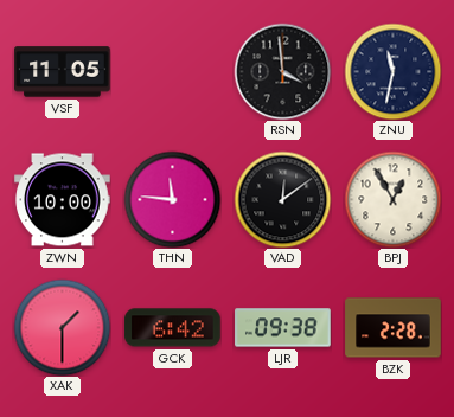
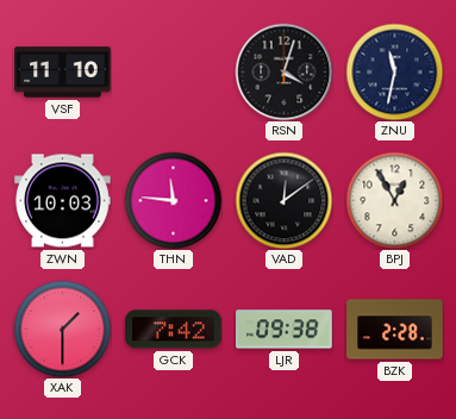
VSF: 11:05 -> 11:10
RSN: 3:59 -> 4:03
ZWN: 10:00 -> 10:03
GCK: 6:42 -> 7:42
